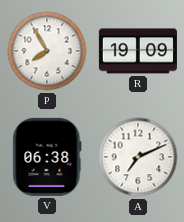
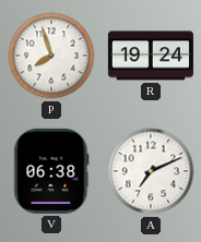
P: 7:55 -> 7:57
R: 19:09 -> 19:24
